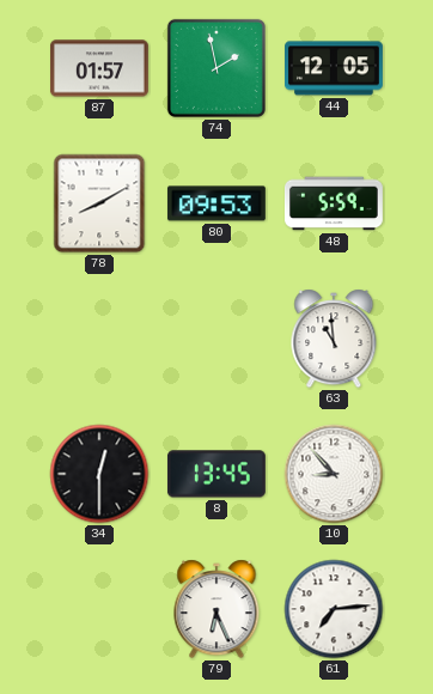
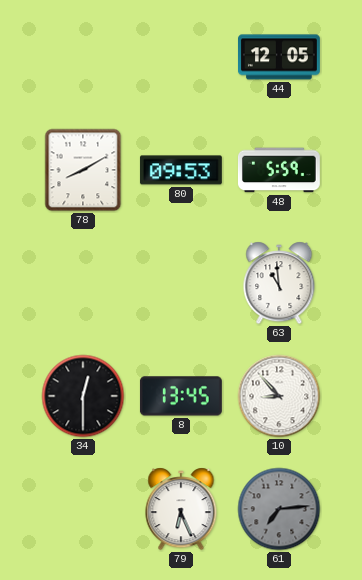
87: 01:57 -> none
74: 1:58 -> none
61 dial: white -> grey
